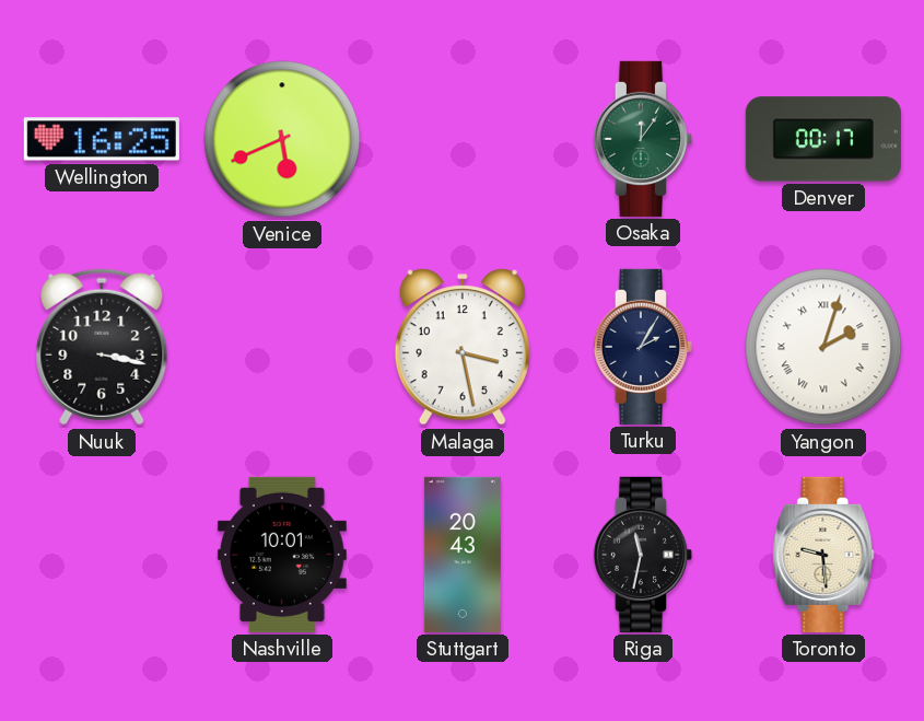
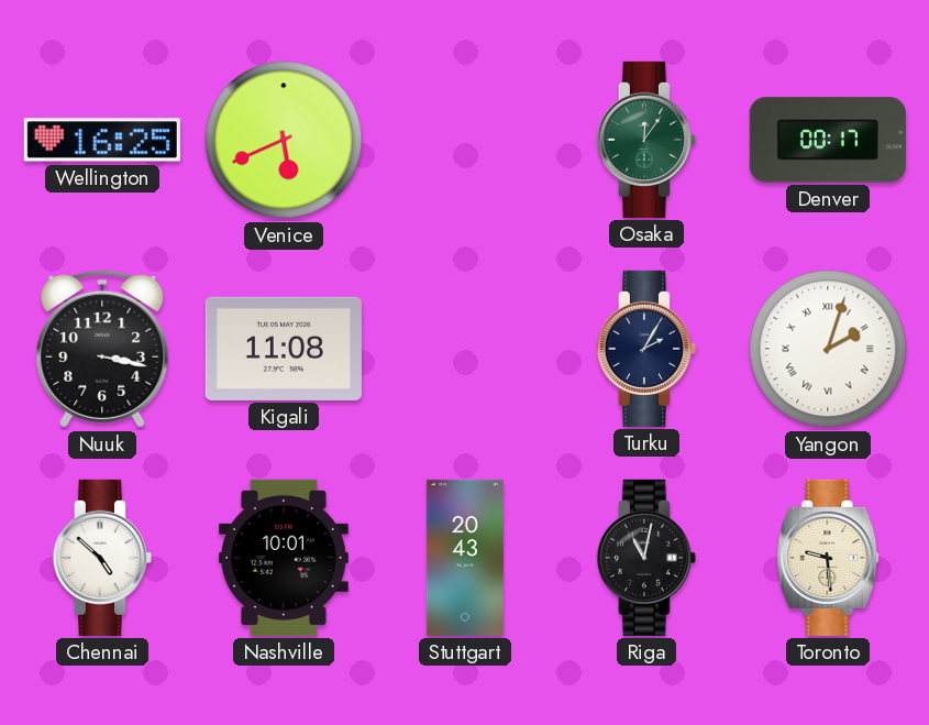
Kigali: none -> 11:08
Malaga: 3:28 -> none
Chennai: none -> 4:52
Riga: 11:32 -> 11:02
